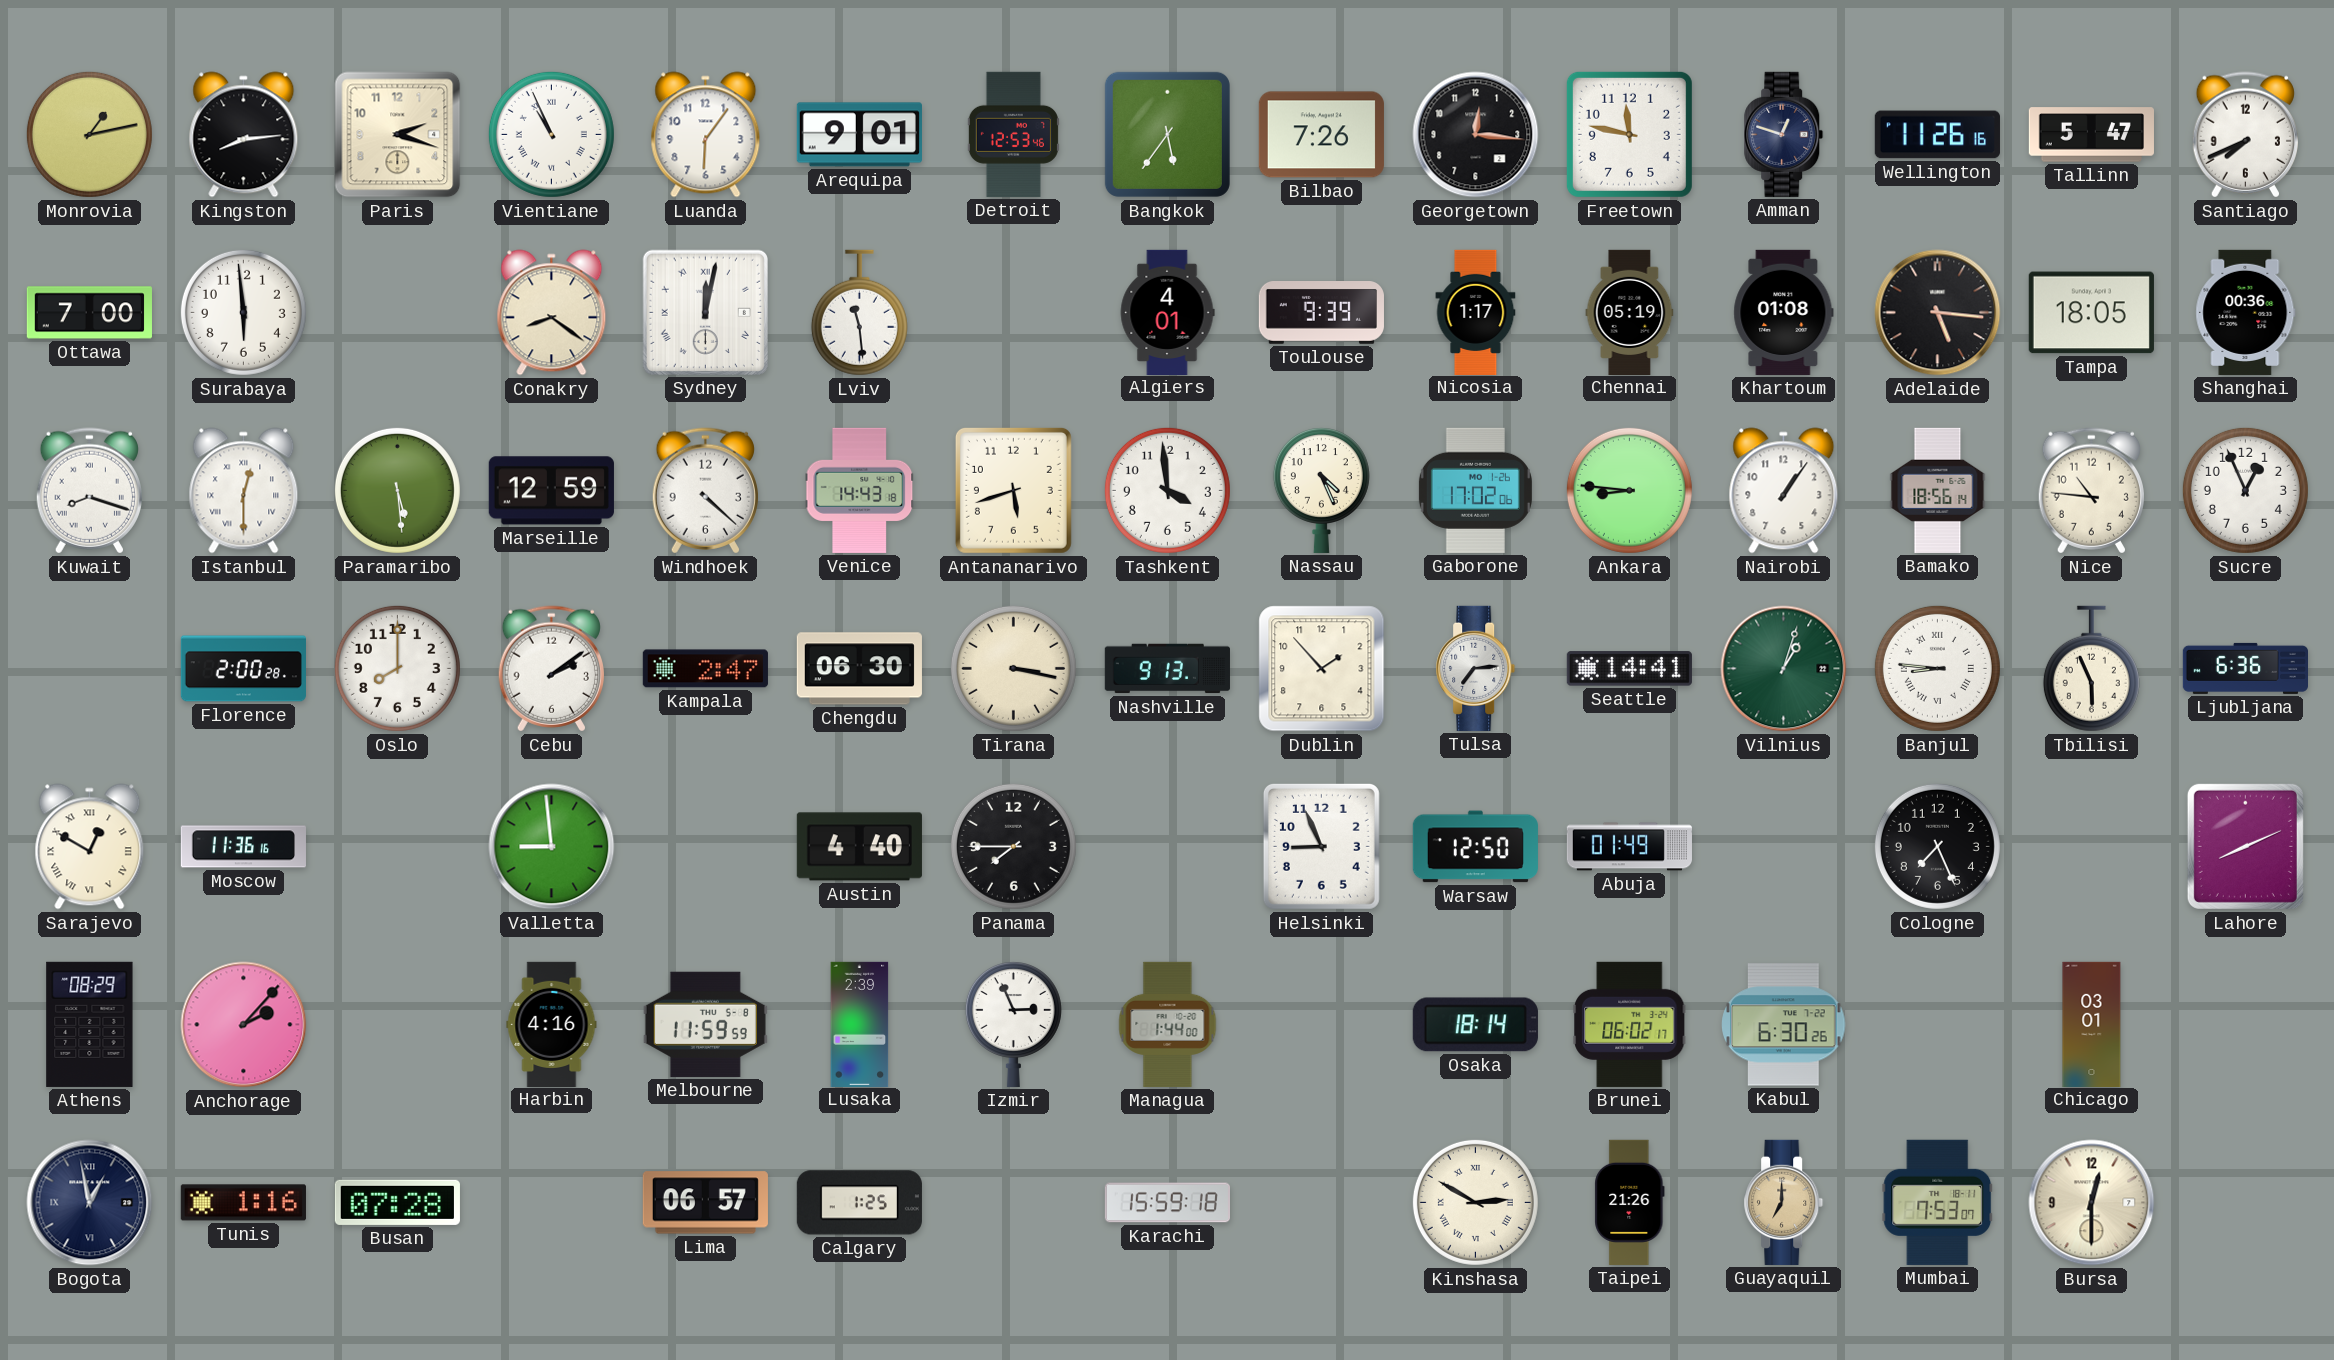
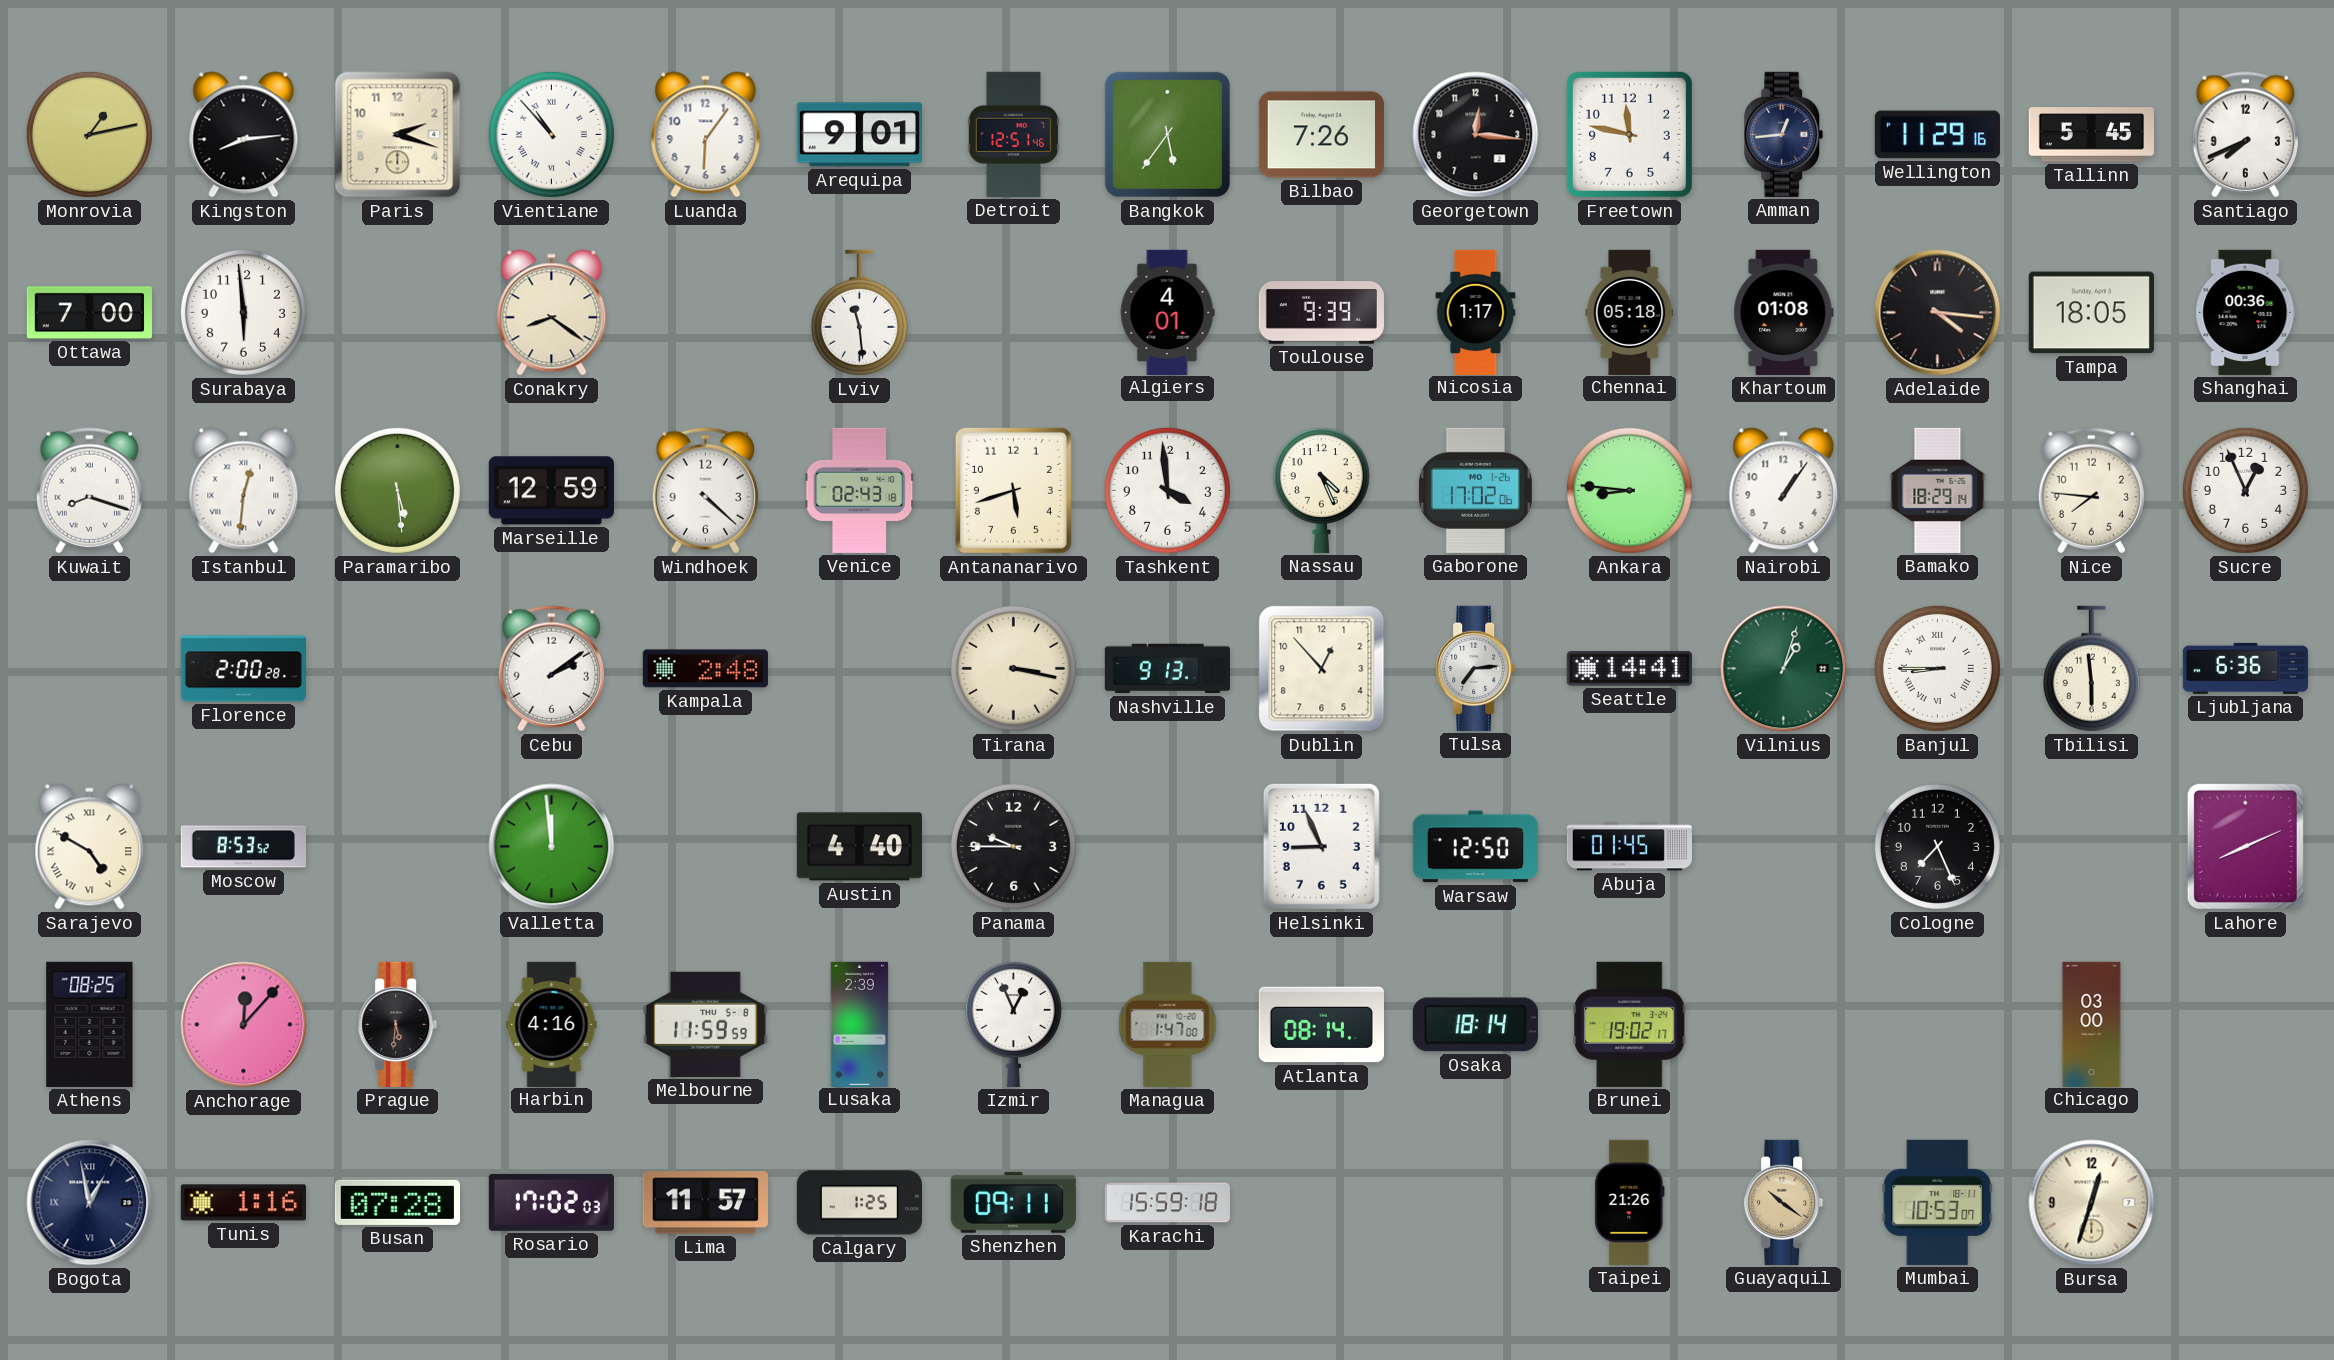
Vientiane: 10:56 -> 10:53
Detroit: 12:53 -> 12:51
Amman: 12:48 -> 12:44
Wellington: 11:26 -> 11:29
Tallinn: 5:47 -> 5:45
Sydney: 12:02 -> none
Chennai: 05:19 -> 05:18
Adelaide: 5:16 -> 4:16
Istanbul: 12:30 -> 12:31
Venice: 14:43 -> 02:43
Bamako: 18:56 -> 18:29
Nice: 10:46 -> 7:46
Oslo: 8:00 -> none
Kampala: 2:47 -> 2:48
Chengdu: 06:30 -> none
Dublin: 1:53 -> 12:53
Banjul: 8:46 -> 8:45
Tbilisi: 5:56 -> 5:59
Sarajevo: 12:50 -> 4:50
Moscow: 11:36 -> 8:53
Valletta: 8:59 -> 11:59
Panama: 7:45 -> 9:45
Abuja: 01:49 -> 01:45
Athens: 08:29 -> 08:25
Anchorage: 2:07 -> 12:07
Prague: none -> 5:31
Izmir: 2:56 -> 12:56
Managua: 1:44 -> 1:47
Atlanta: none -> 08:14
Brunei: 06:02 -> 19:02
Kabul: 6:30 -> none
Chicago: 03:01 -> 03:00
Rosario: none -> 17:02
Lima: 06:57 -> 11:57
Shenzhen: none -> 09:11
Kinshasa: 2:50 -> none
Guayaquil: 7:00 -> 10:21
Mumbai: 7:53 -> 10:53
Bursa: 12:30 -> 12:33
